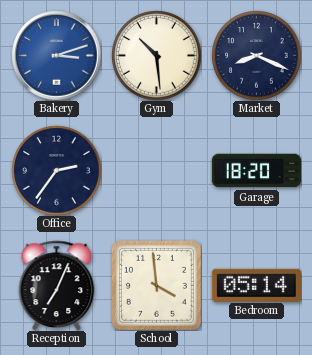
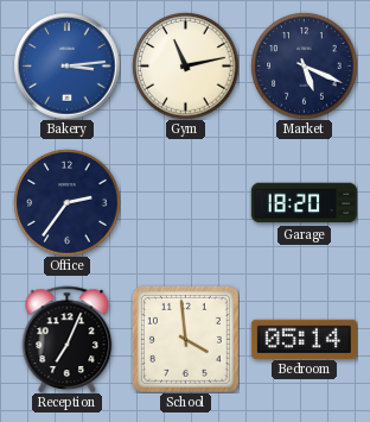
Bakery: 3:12 -> 3:14
Gym: 10:29 -> 11:13
Market: 8:19 -> 5:19
